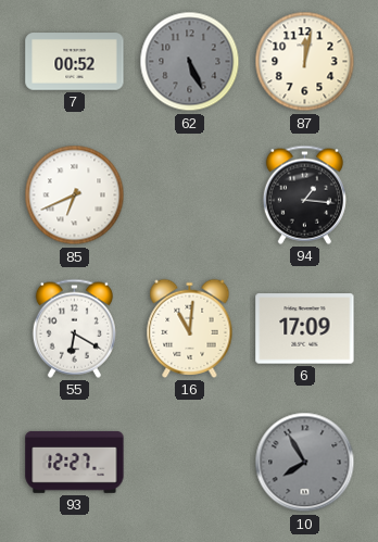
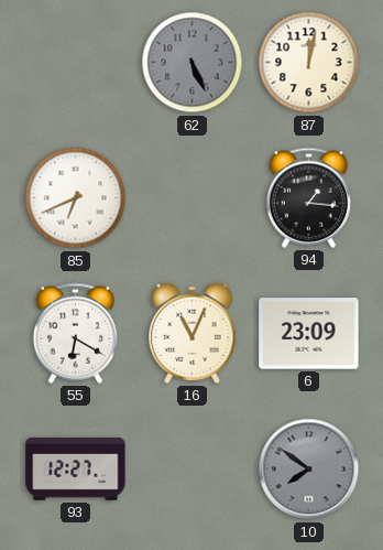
7: 00:52 -> none
16: 11:01 -> 11:04
6: 17:09 -> 23:09
10: 7:55 -> 7:51
